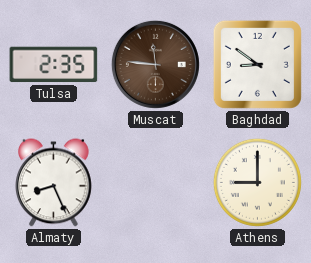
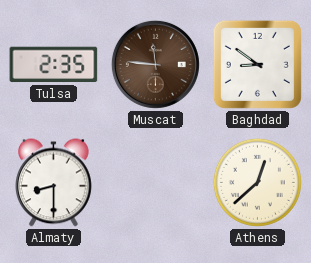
Almaty: 8:26 -> 8:30
Athens: 9:00 -> 12:38
